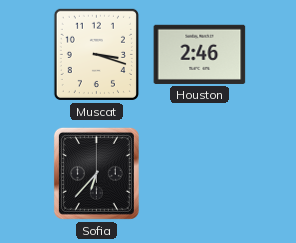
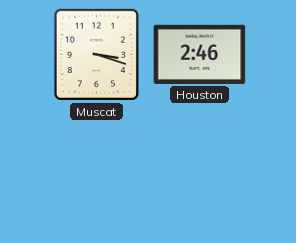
Sofia: 6:37 -> none
